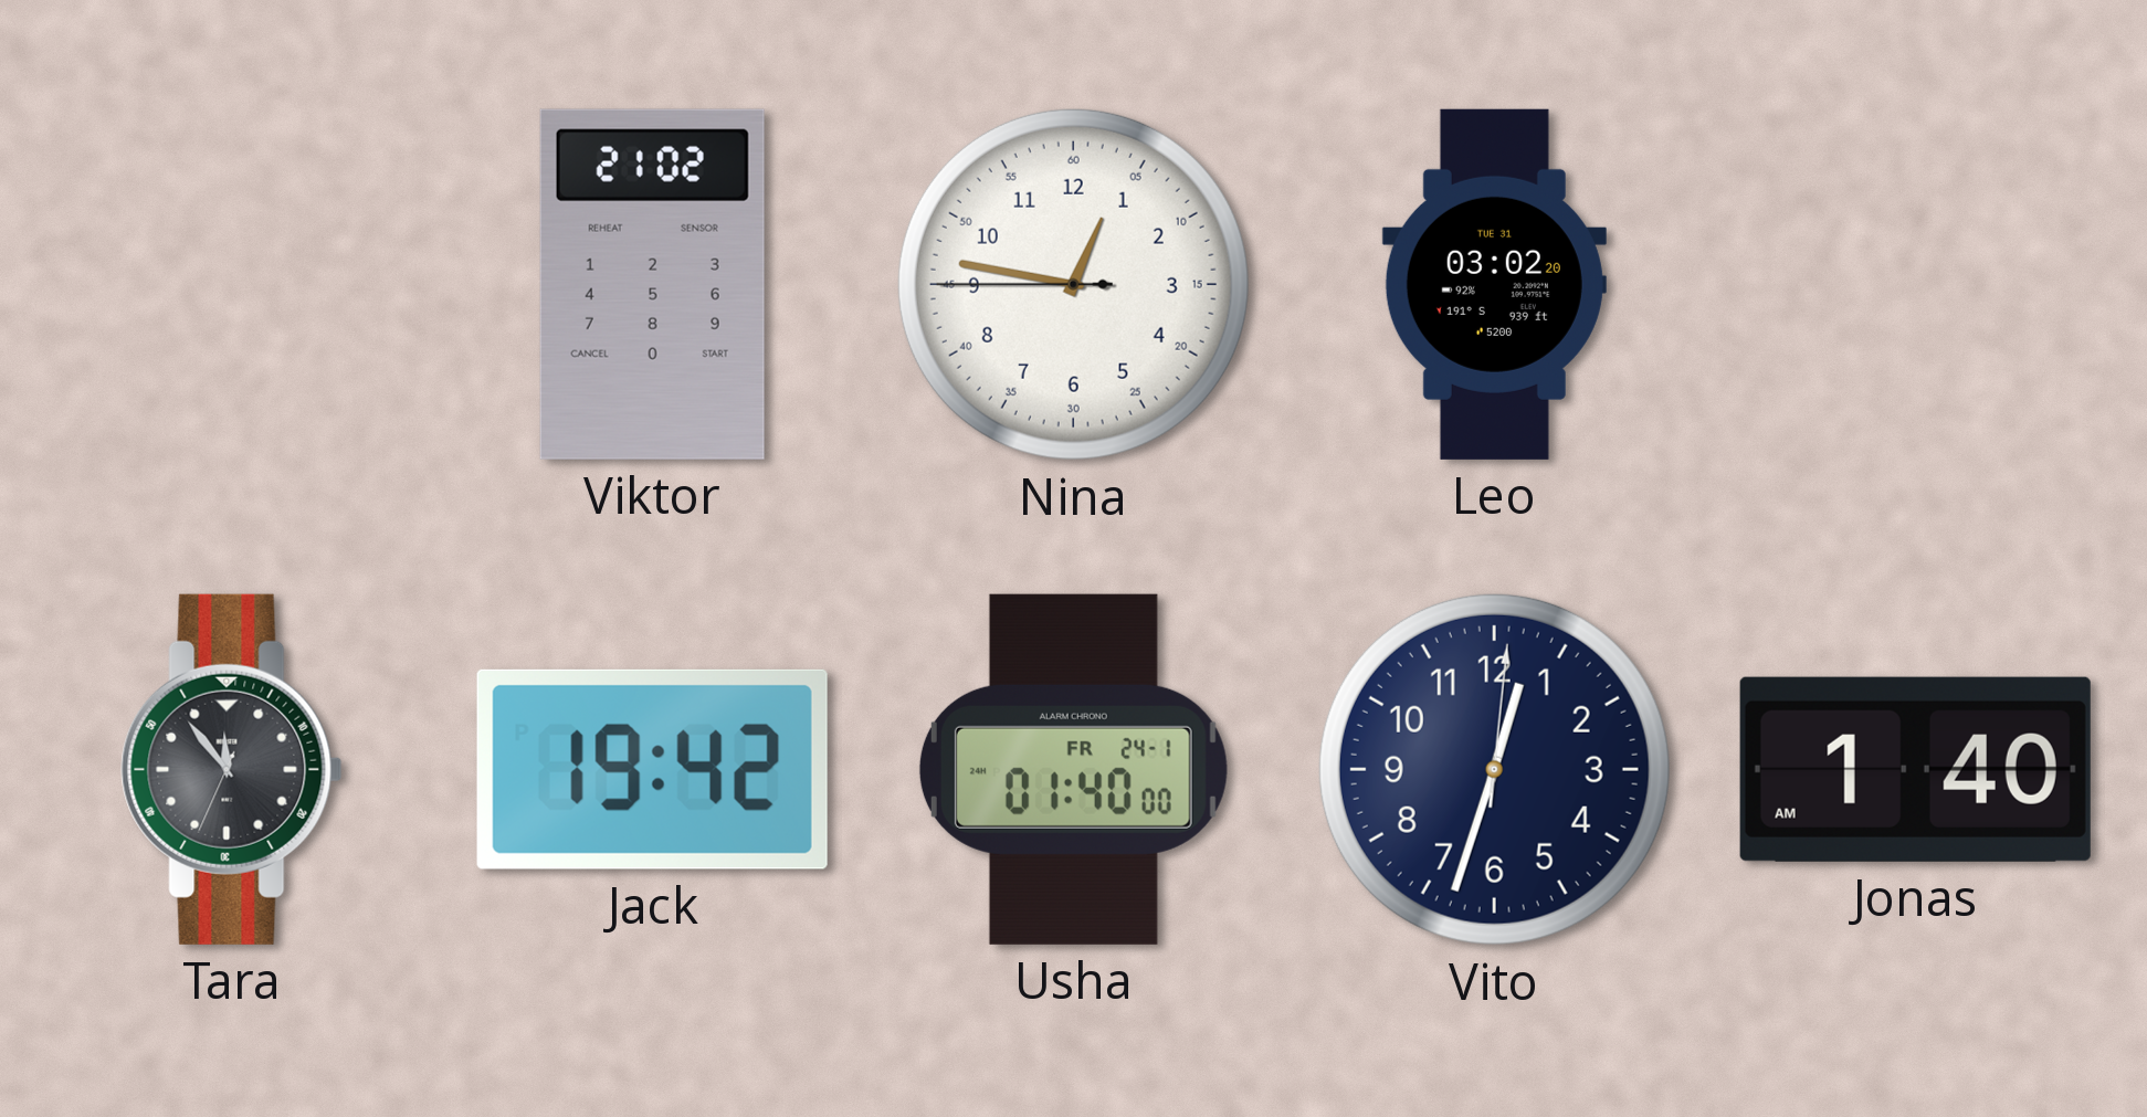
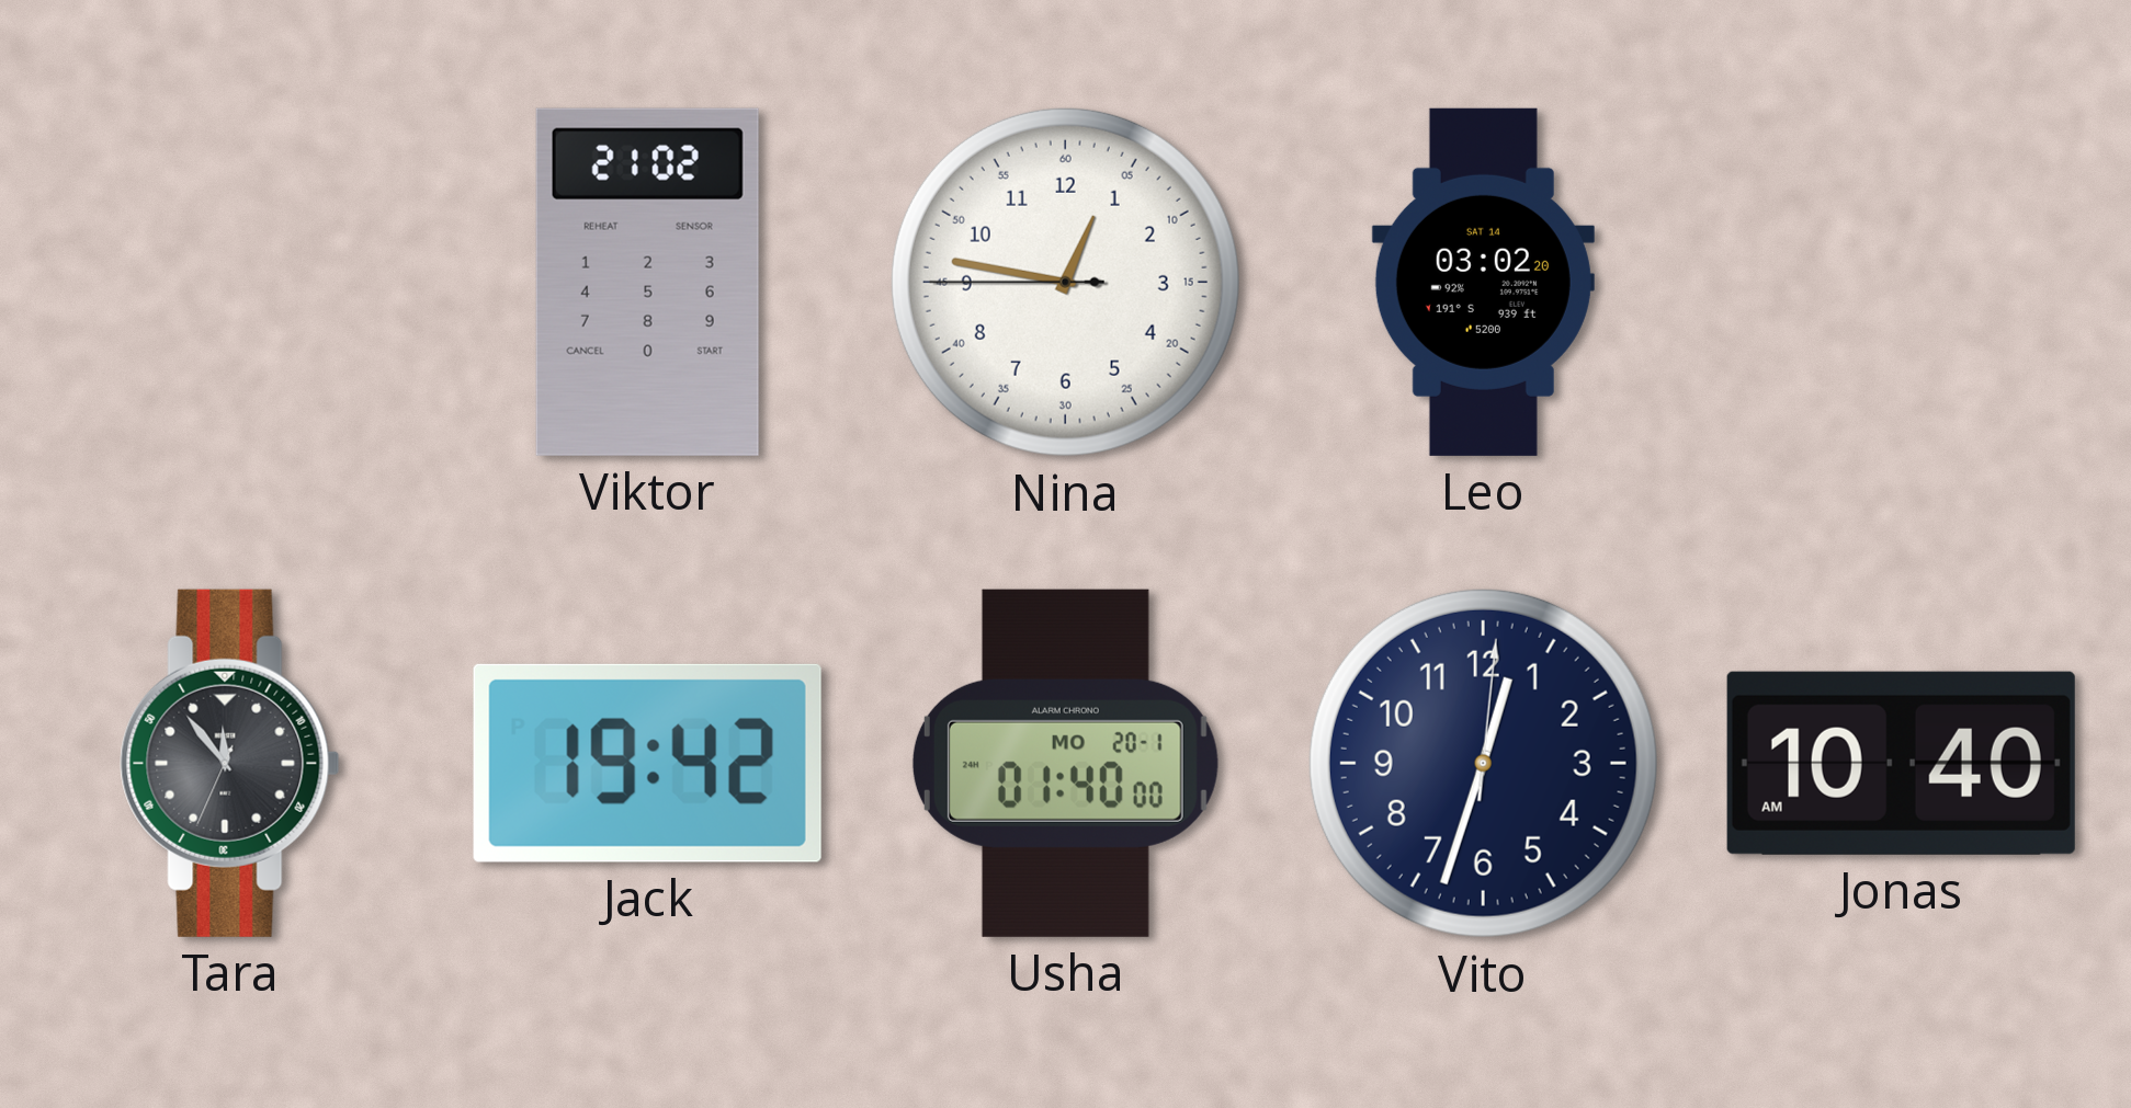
Leo date: TUE 31 -> SAT 14
Usha date: FR 24-1 -> MO 20-1
Jonas: 1:40 -> 10:40
